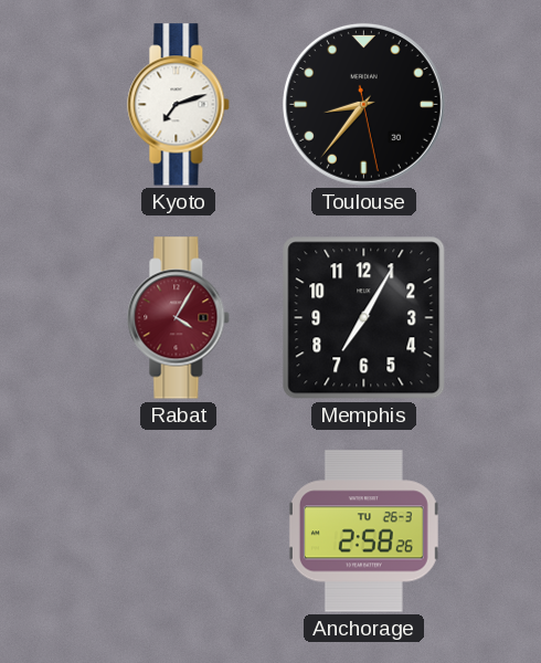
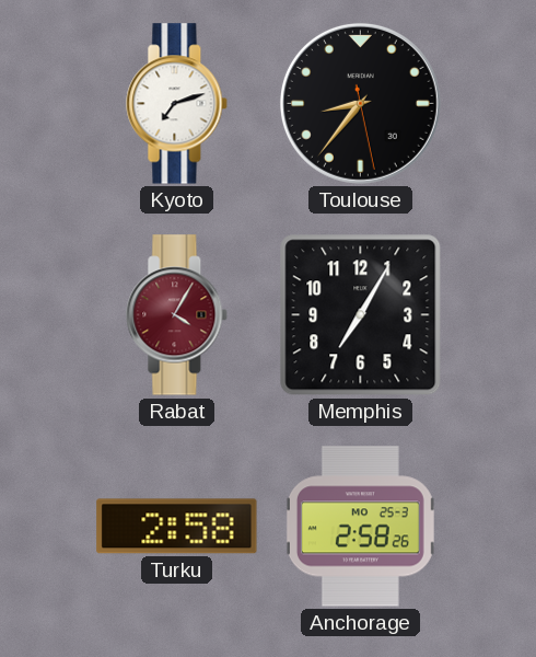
Turku: none -> 2:58
Anchorage date: TU 26-3 -> MO 25-3
